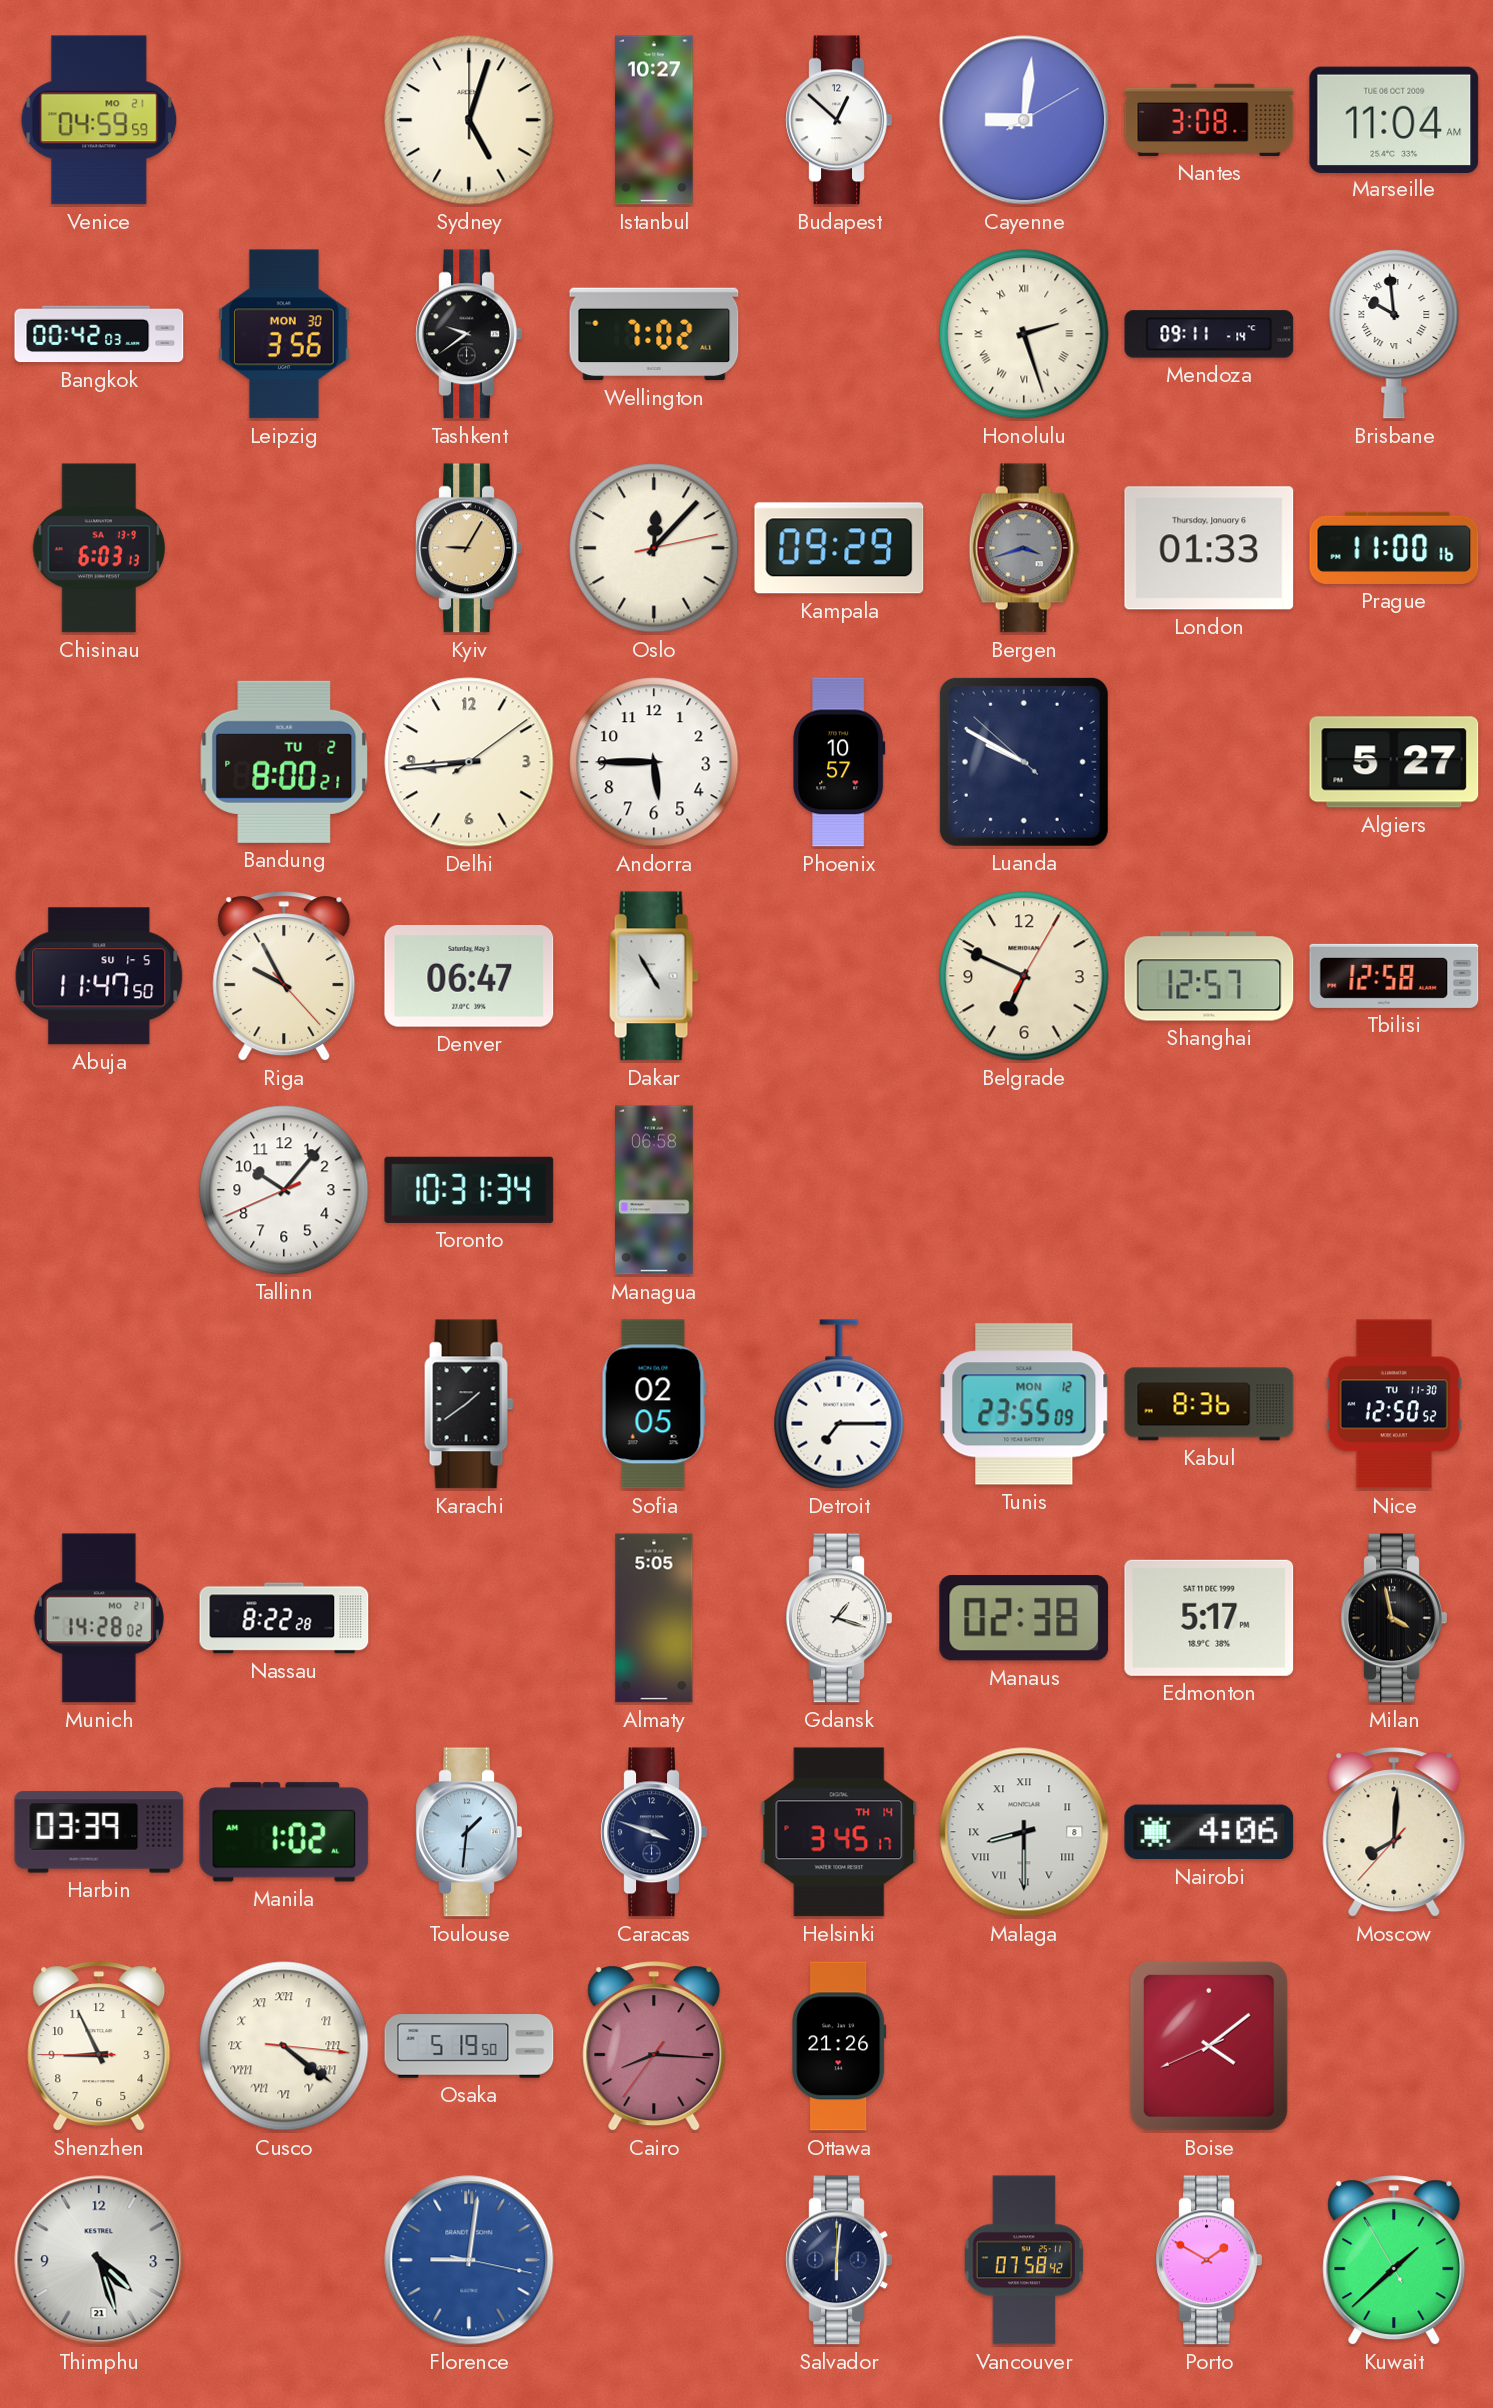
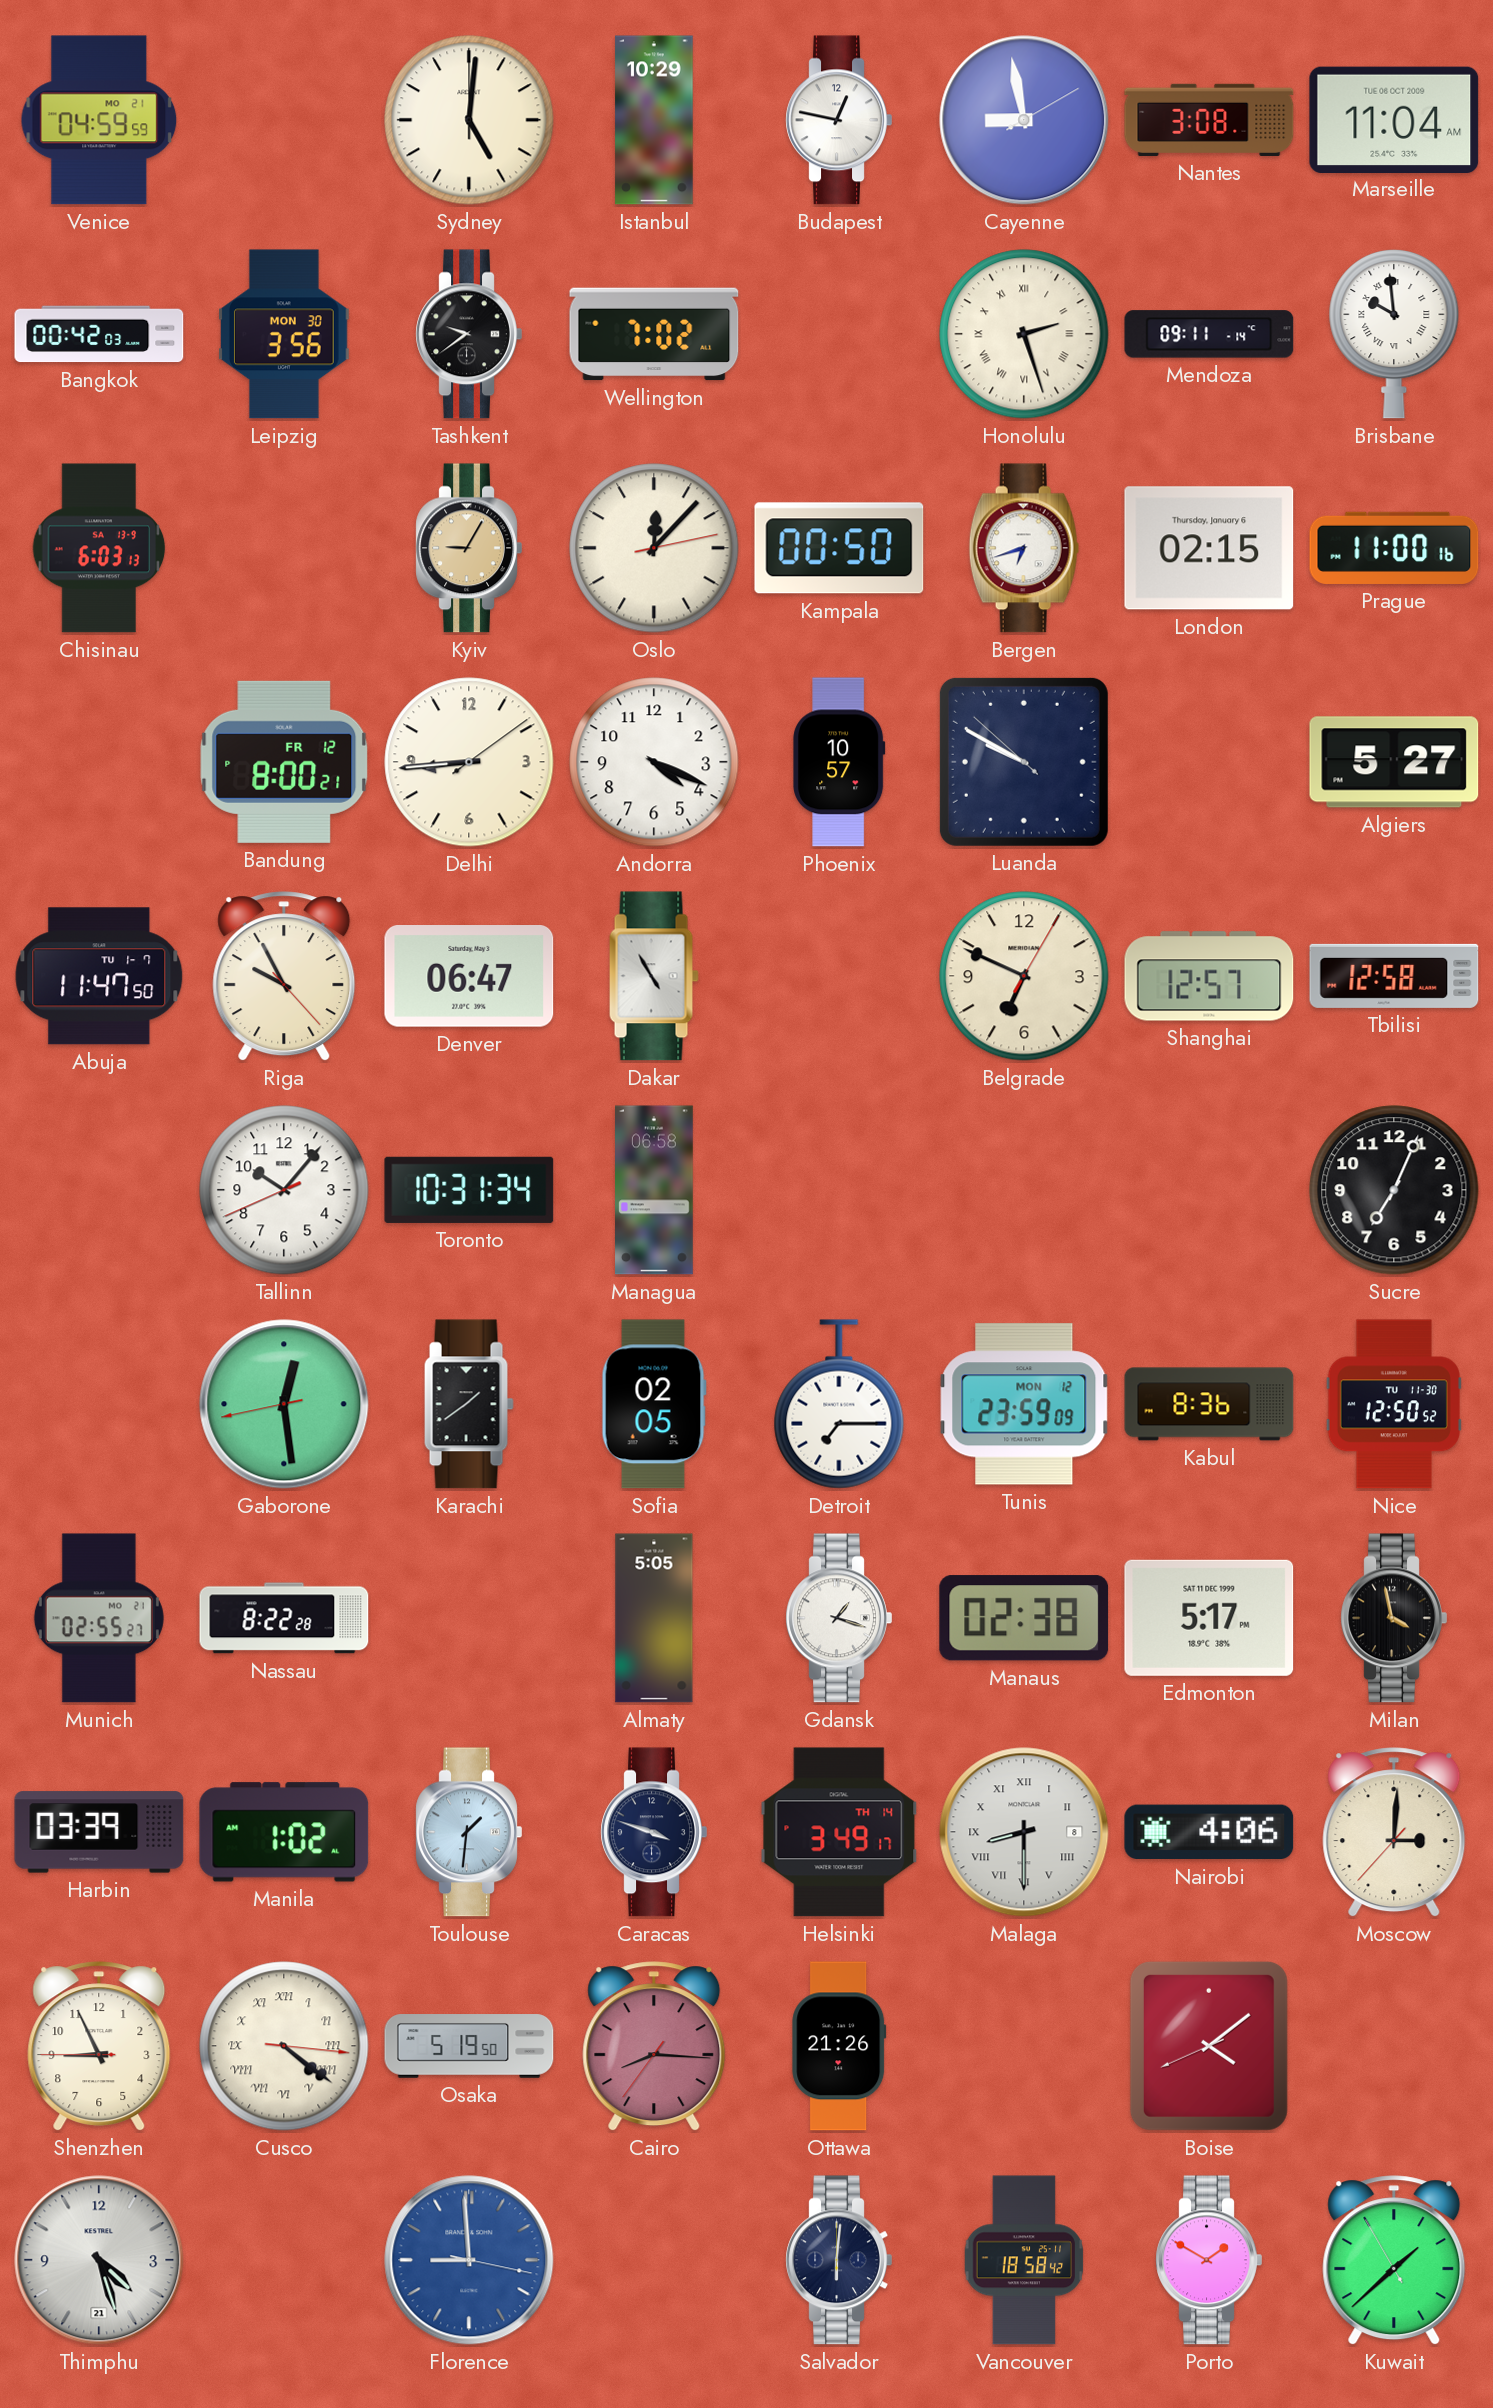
Sydney: 5:03 -> 5:01
Istanbul: 10:27 -> 10:29
Budapest: 12:52 -> 12:47
Cayenne: 9:01 -> 8:58
Kampala: 09:29 -> 00:50
Bergen: 3:42 -> 6:42
Bergen dial: grey -> white
London: 01:33 -> 02:15
Bandung date: TU 2 -> FR 12
Andorra: 5:45 -> 4:19
Abuja date: SU 1-5 -> TU 1-7
Sucre: none -> 7:04
Gaborone: none -> 12:28
Tunis: 23:55 -> 23:59
Munich: 14:28 -> 02:55
Helsinki: 3:45 -> 3:49
Moscow: 8:00 -> 3:00
Florence: 9:01 -> 8:59
Vancouver: 07:58 -> 18:58
